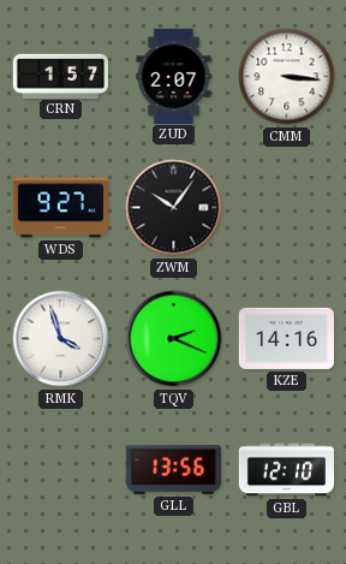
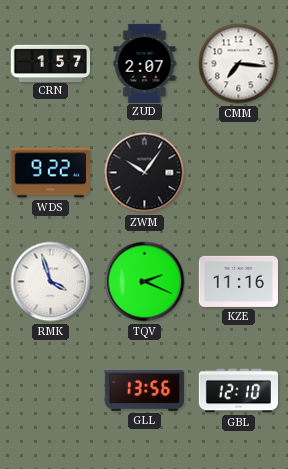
CMM: 3:16 -> 7:16
WDS: 9:27 -> 9:22
KZE: 14:16 -> 11:16
